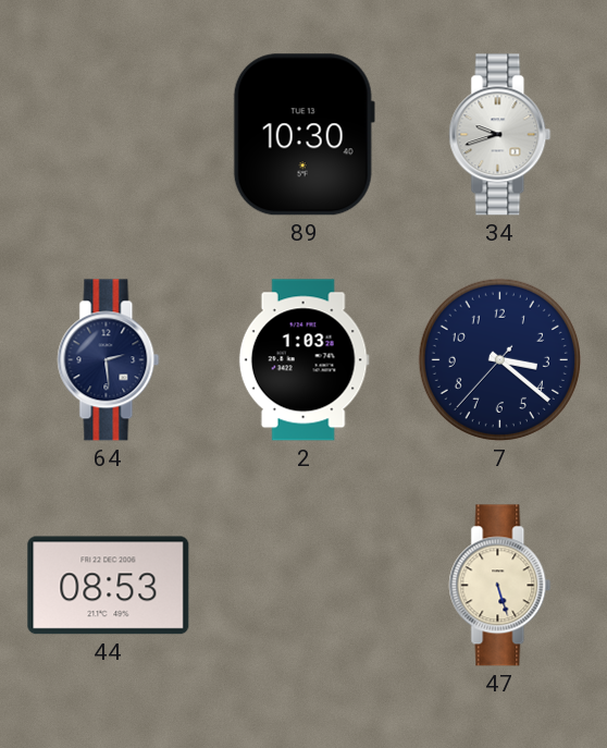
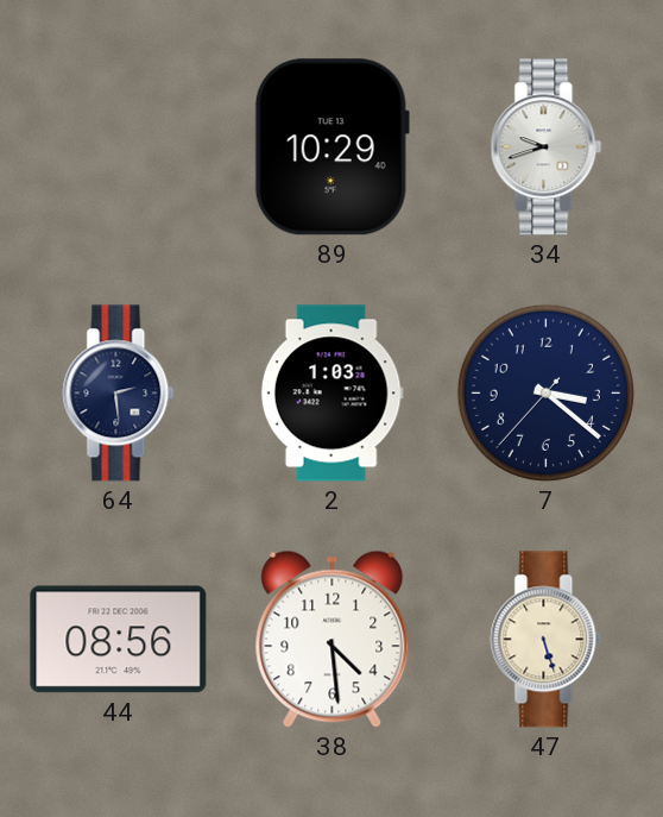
89: 10:30 -> 10:29
44: 08:53 -> 08:56
38: none -> 4:29
